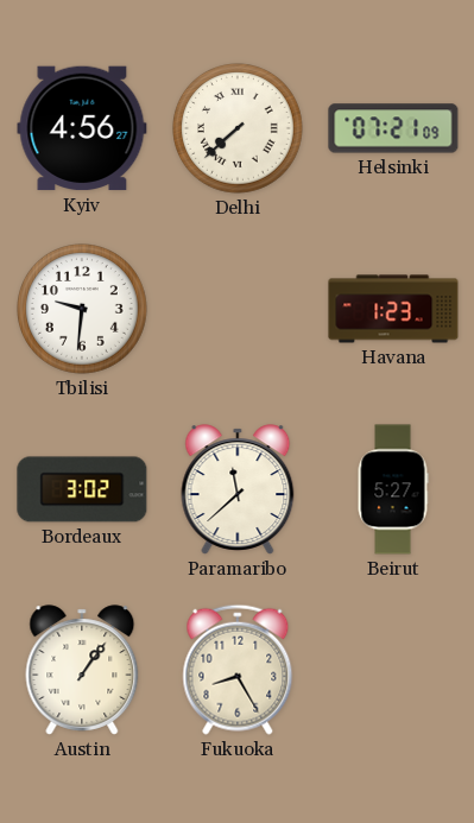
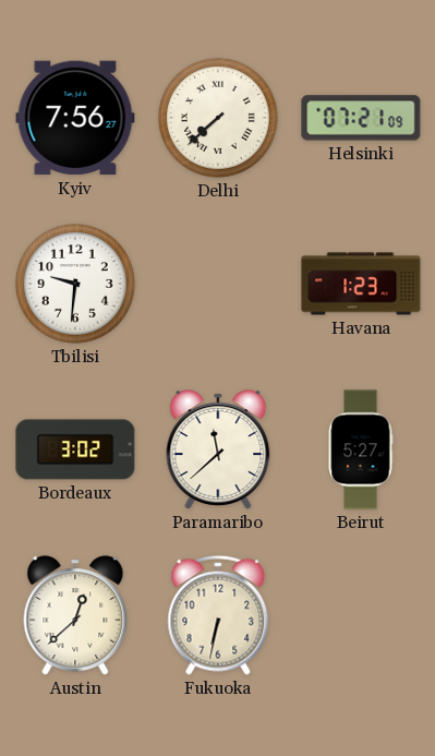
Kyiv: 4:56 -> 7:56
Austin: 1:06 -> 12:38
Fukuoka: 8:25 -> 6:32
